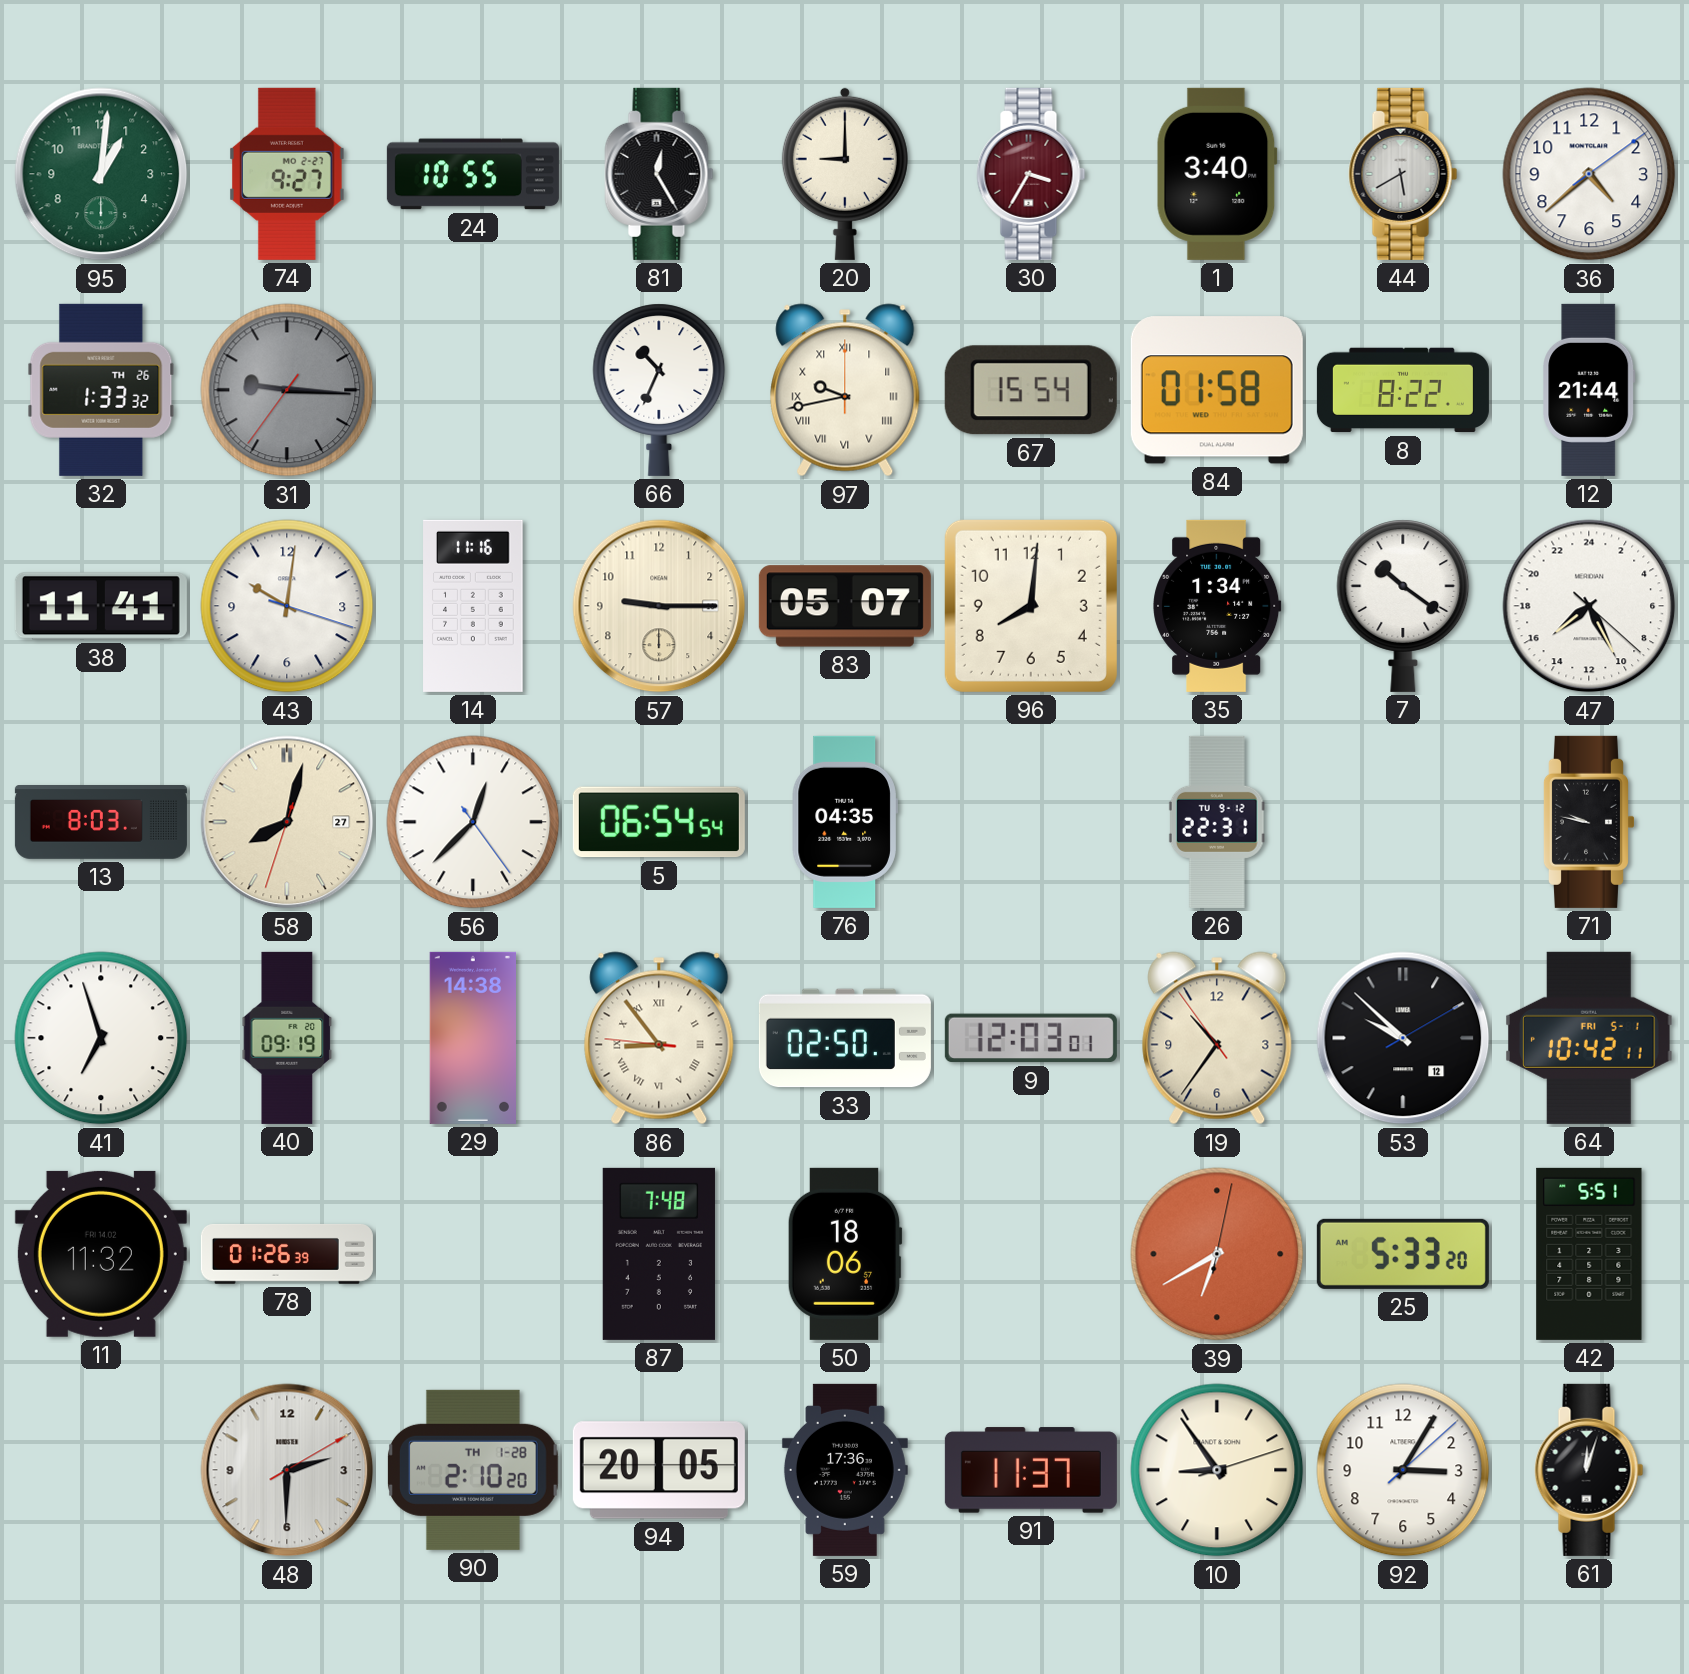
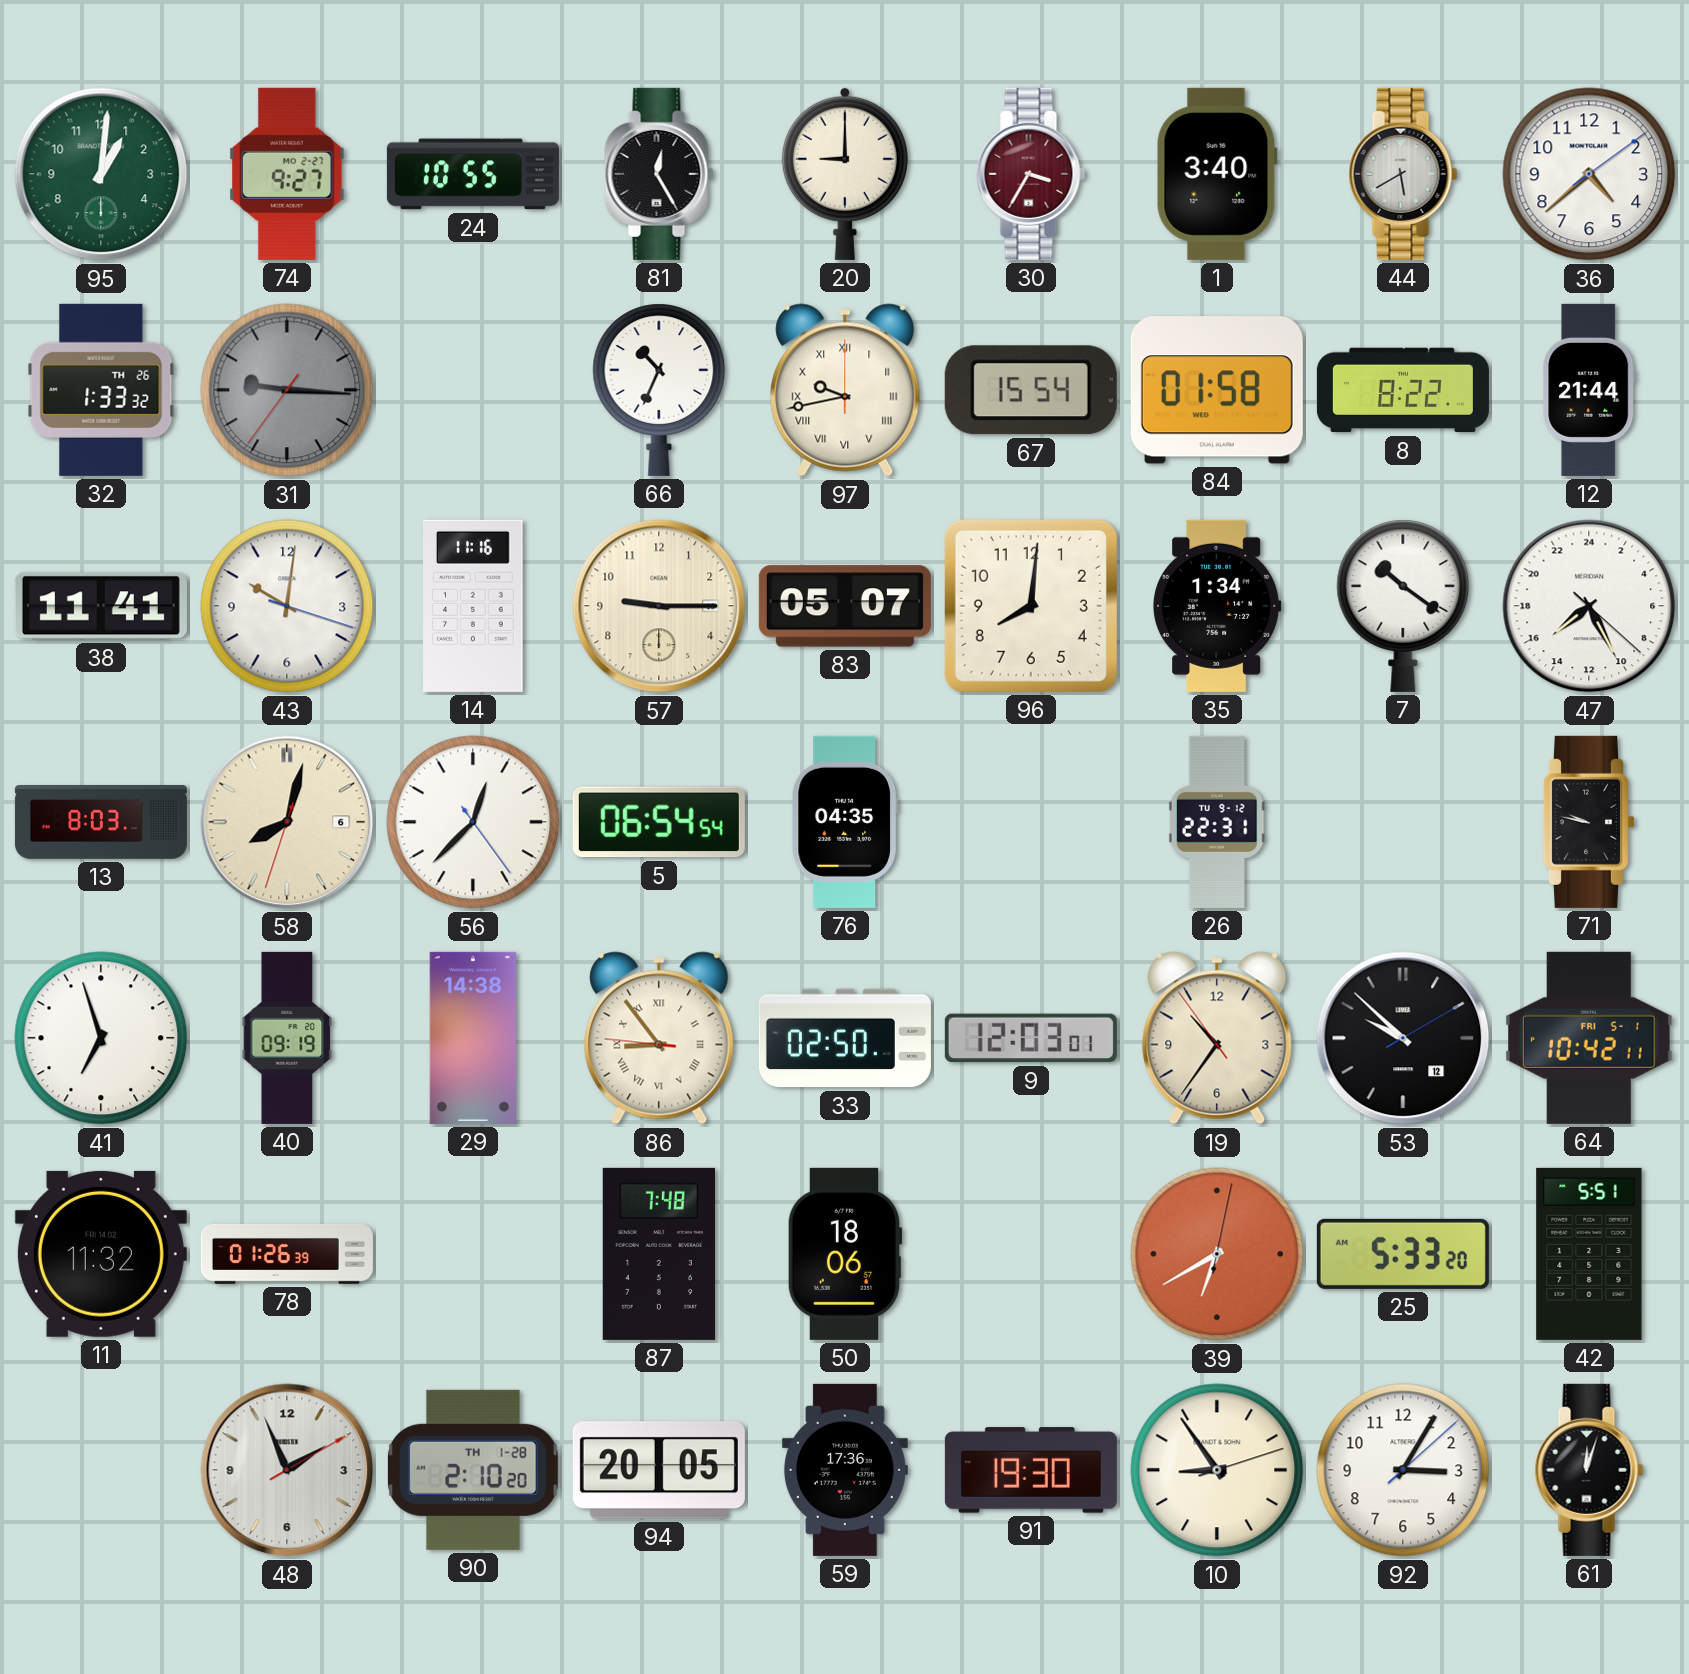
58 date: 27 -> 6
48: 2:30 -> 1:56
91: 11:37 -> 19:30
